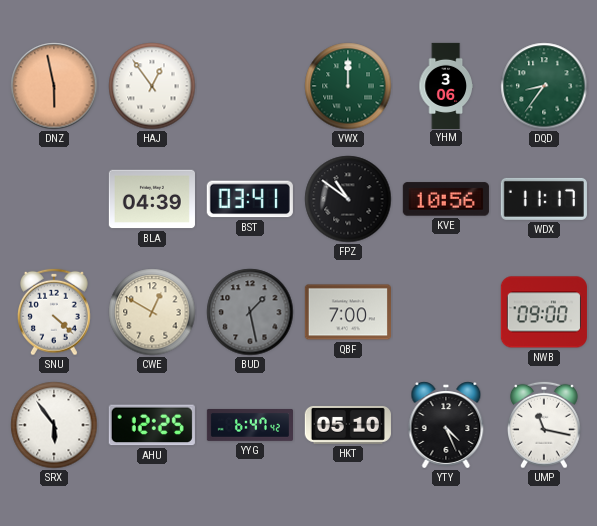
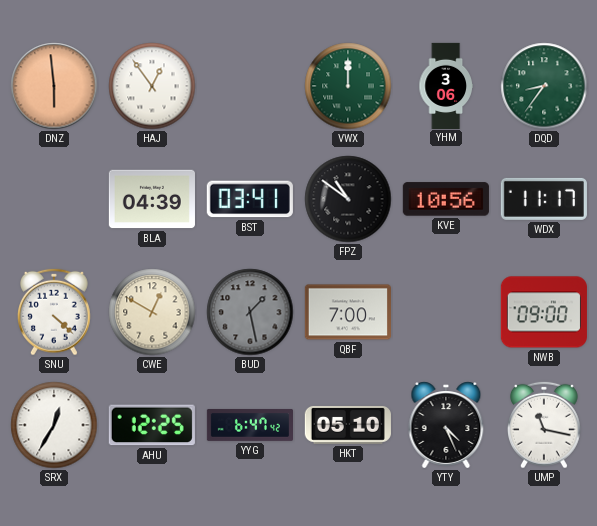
DNZ: 5:58 -> 5:59
SRX: 5:54 -> 12:35
